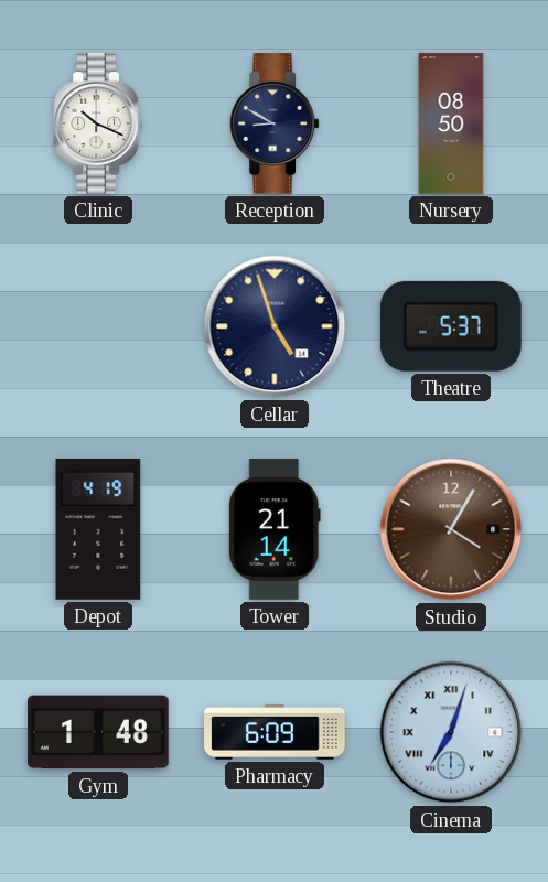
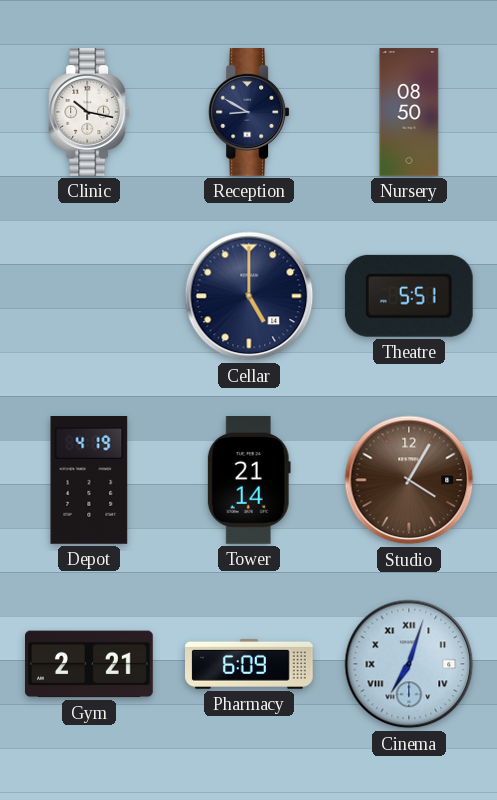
Clinic: 10:19 -> 10:17
Cellar: 4:57 -> 5:00
Theatre: 5:37 -> 5:51
Gym: 1:48 -> 2:21
